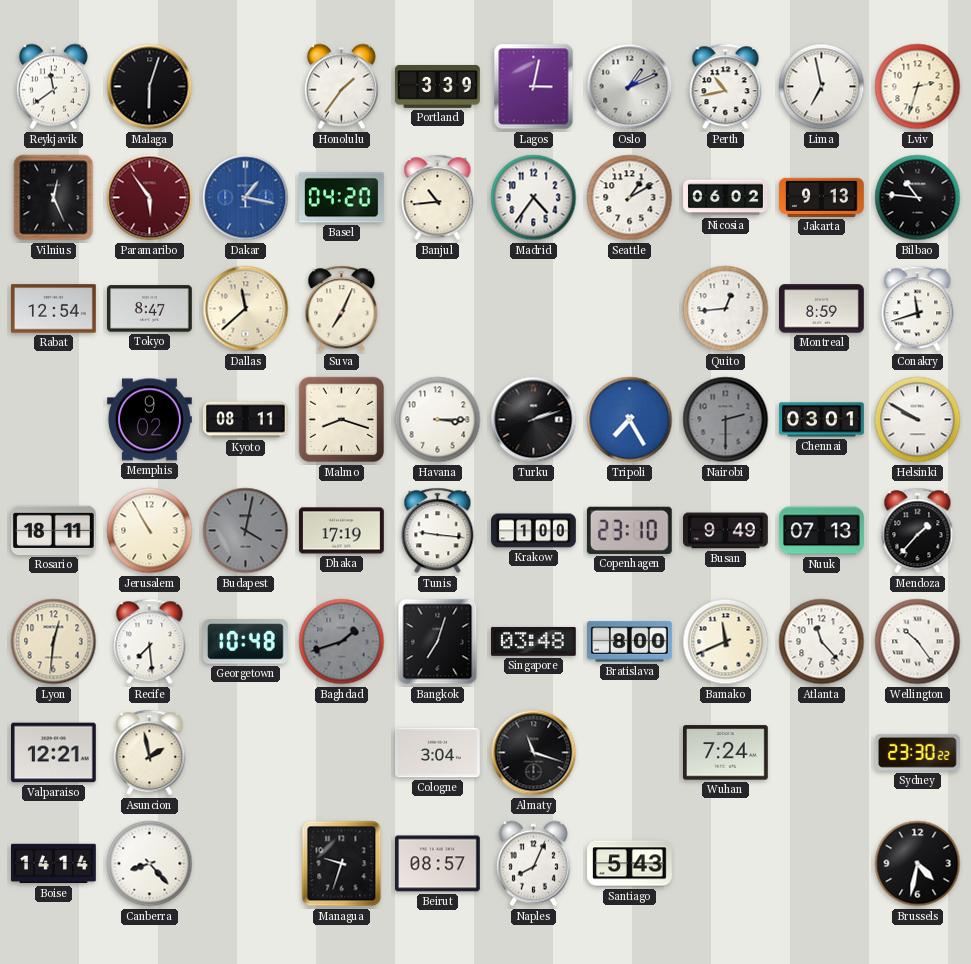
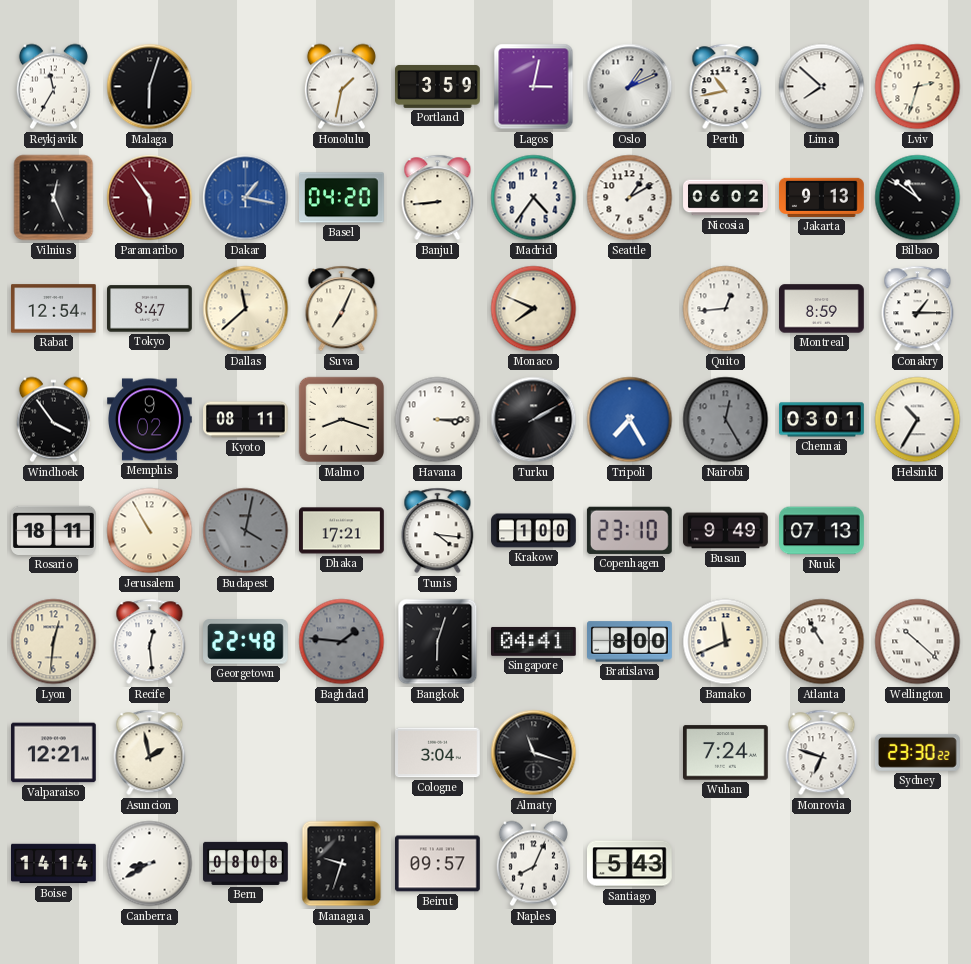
Reykjavik: 11:39 -> 11:35
Honolulu: 1:36 -> 1:32
Portland: 3:39 -> 3:59
Lima: 6:58 -> 7:52
Banjul: 10:44 -> 8:44
Bilbao: 10:46 -> 10:51
Monaco: none -> 7:49
Conakry: 11:42 -> 1:15
Windhoek: none -> 3:54
Turku: 2:12 -> 2:10
Nairobi: 2:30 -> 12:25
Helsinki: 9:50 -> 10:35
Dhaka: 17:19 -> 17:21
Tunis: 9:16 -> 4:16
Mendoza: 1:37 -> none
Recife: 7:29 -> 12:29
Georgetown: 10:48 -> 22:48
Baghdad: 1:42 -> 1:46
Bangkok: 7:03 -> 6:03
Singapore: 03:48 -> 04:41
Atlanta: 11:23 -> 10:55
Wellington: 10:24 -> 10:22
Monrovia: none -> 6:48
Canberra: 8:23 -> 8:40
Bern: none -> 08:08
Beirut: 08:57 -> 09:57
Brussels: 4:32 -> none
